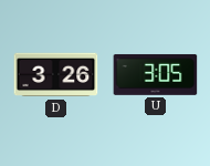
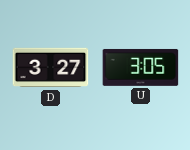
D: 3:26 -> 3:27
